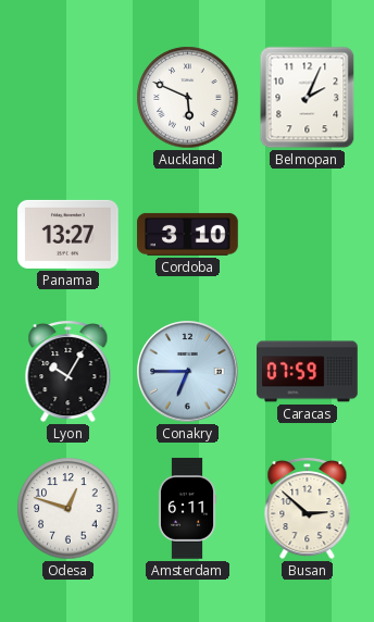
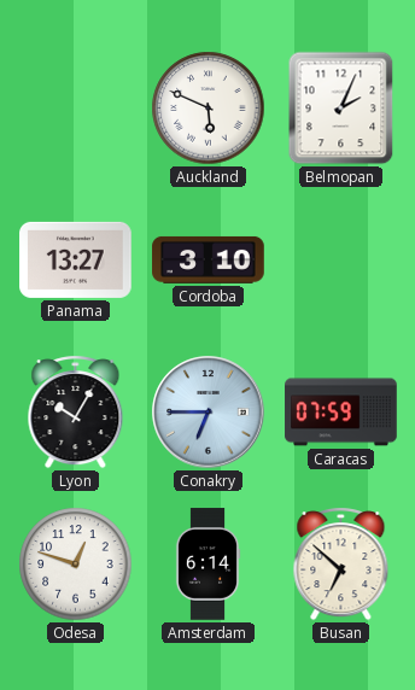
Amsterdam: 6:11 -> 6:14
Busan: 2:52 -> 6:52
